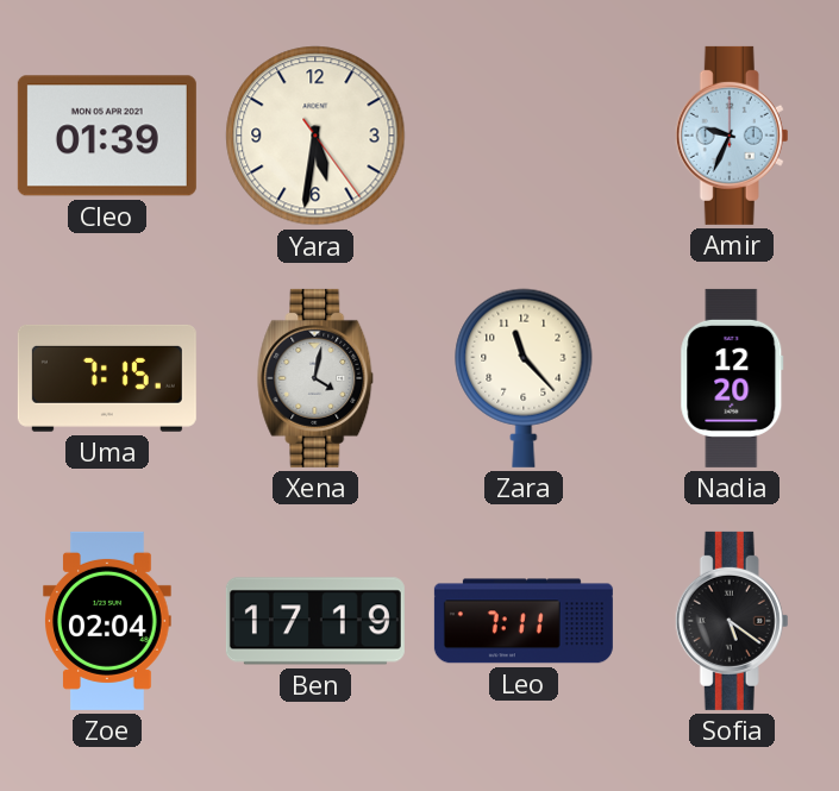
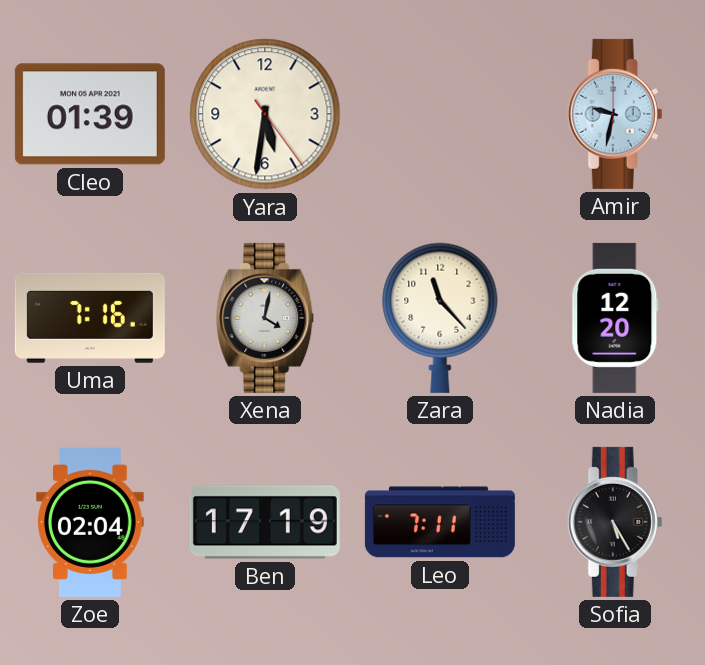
Amir: 9:34 -> 9:32
Uma: 7:15 -> 7:16
Sofia: 5:21 -> 5:25
